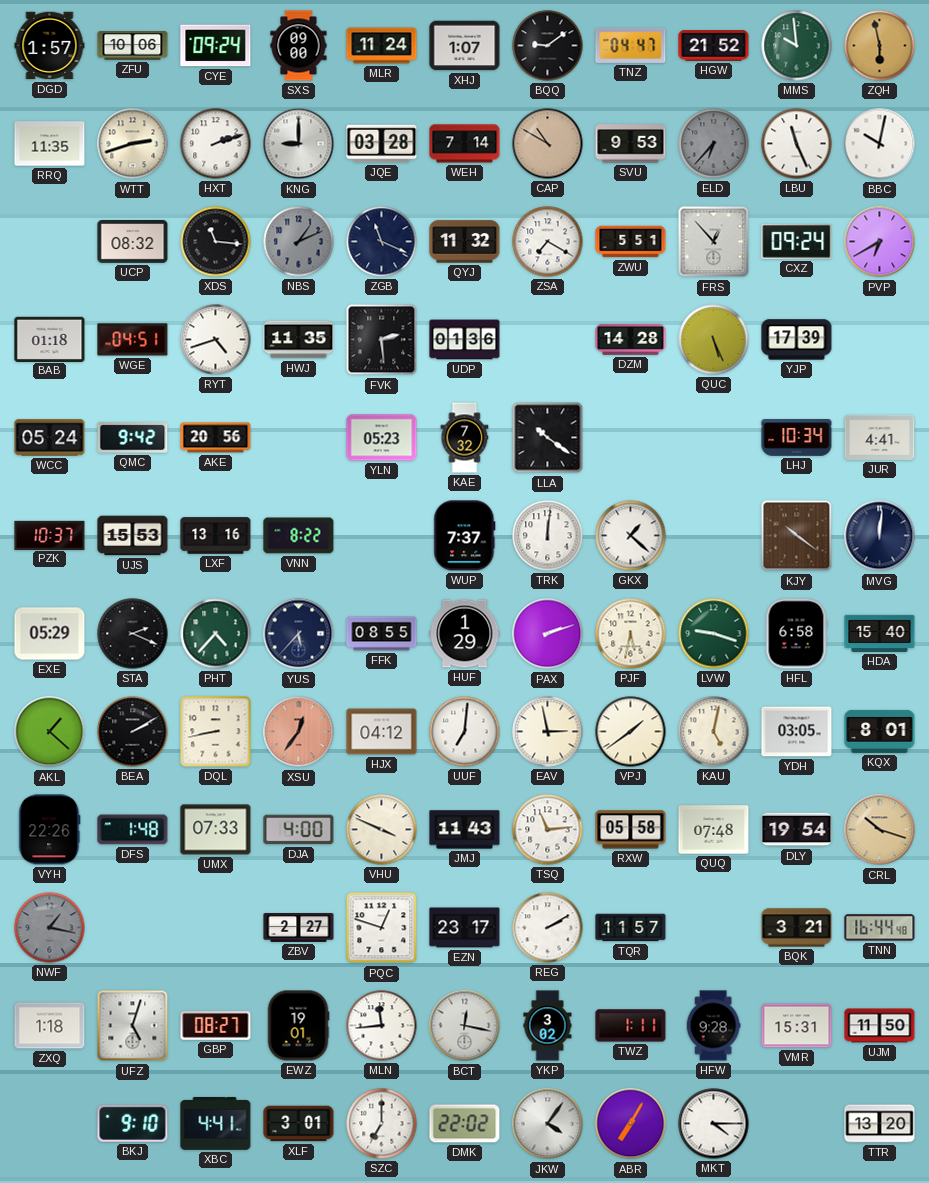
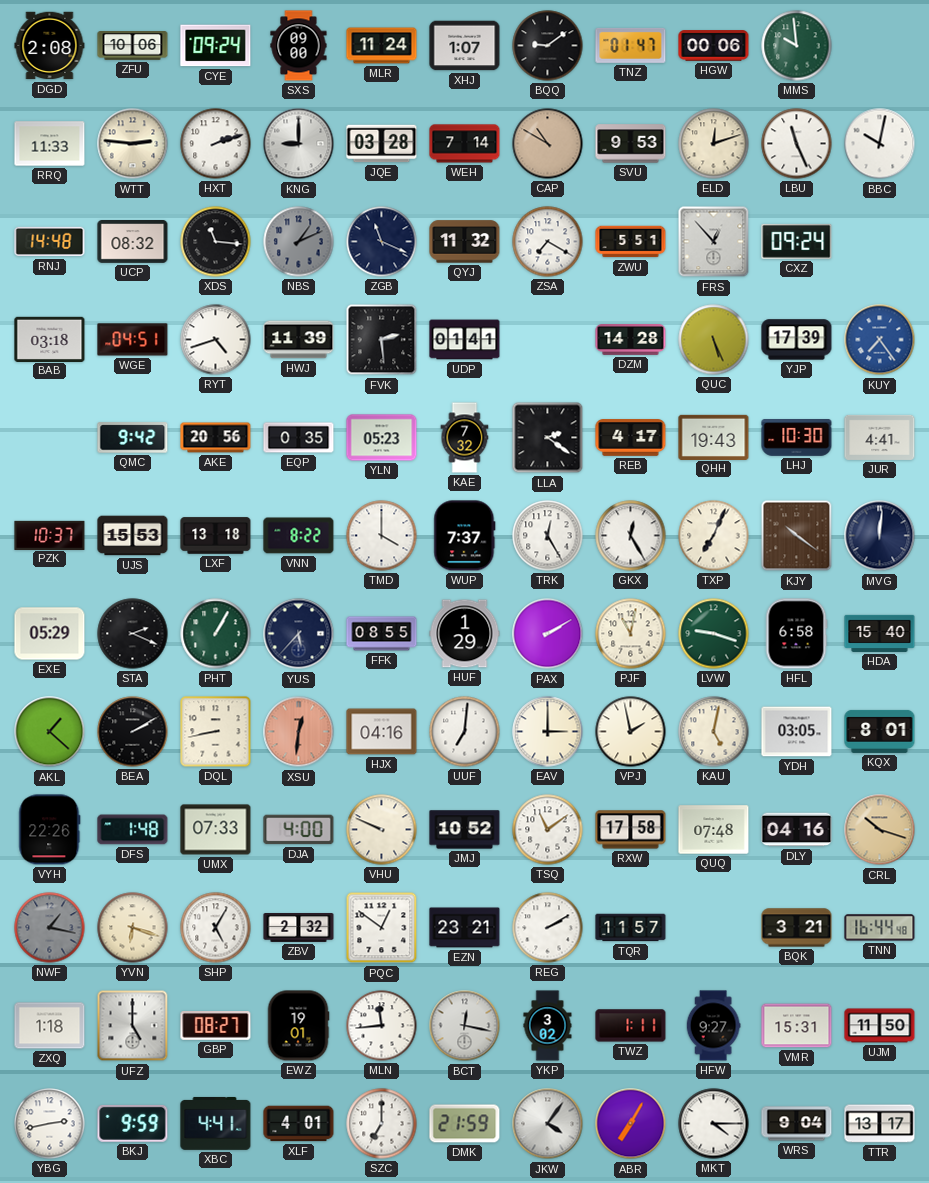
DGD: 1:57 -> 2:08
TNZ: 04:47 -> 01:47
HGW: 21:52 -> 00:06
ZQH: 5:58 -> none
RRQ: 11:35 -> 11:33
WTT: 2:42 -> 2:46
ELD: 6:37 -> 12:12
ELD dial: grey -> cream
RNJ: none -> 14:48
PVP: 6:40 -> none
BAB: 01:18 -> 03:18
HWJ: 11:35 -> 11:39
UDP: 01:36 -> 01:41
KUY: none -> 7:24
WCC: 05:24 -> none
EQP: none -> 0:35
LLA: 10:21 -> 2:21
REB: none -> 4:17
QHH: none -> 19:43
LHJ: 10:34 -> 10:30
LXF: 13:16 -> 13:18
TMD: none -> 4:00
TRK: 12:01 -> 12:25
GKX: 1:22 -> 12:25
TXP: none -> 7:04
PHT: 4:37 -> 1:05
PAX: 2:12 -> 2:10
PJF: 5:32 -> 11:02
XSU: 12:36 -> 12:31
HJX: 04:12 -> 04:16
EAV: 2:58 -> 3:00
VPJ: 1:39 -> 1:58
VHU: 3:49 -> 9:49
JMJ: 11:43 -> 10:52
TSQ: 11:14 -> 11:09
RXW: 05:58 -> 17:58
DLY: 19:54 -> 04:16
YVN: none -> 6:18
SHP: none -> 5:05
ZBV: 2:27 -> 2:32
PQC: 12:48 -> 12:51
EZN: 23:17 -> 23:21
UFZ: 5:03 -> 5:00
HFW: 9:28 -> 9:27
YBG: none -> 2:43
BKJ: 9:10 -> 9:59
XLF: 3:01 -> 4:01
DMK: 22:02 -> 21:59
WRS: none -> 9:04
TTR: 13:20 -> 13:17
